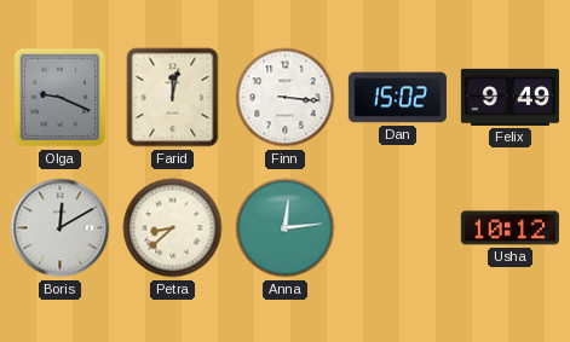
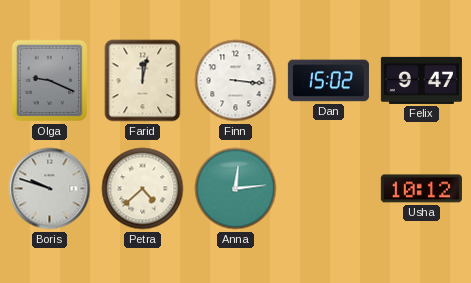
Felix: 9:49 -> 9:47
Boris: 12:10 -> 9:48
Petra: 8:38 -> 4:38
